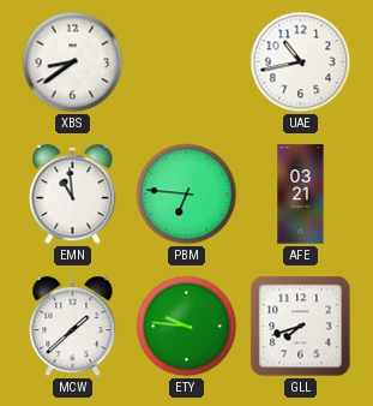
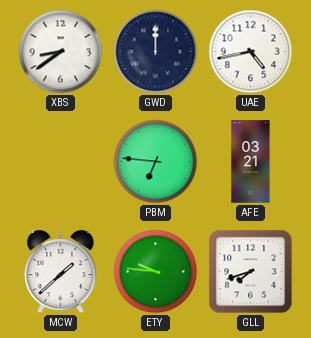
GWD: none -> 12:00
UAE: 10:43 -> 4:43
EMN: 10:59 -> none
